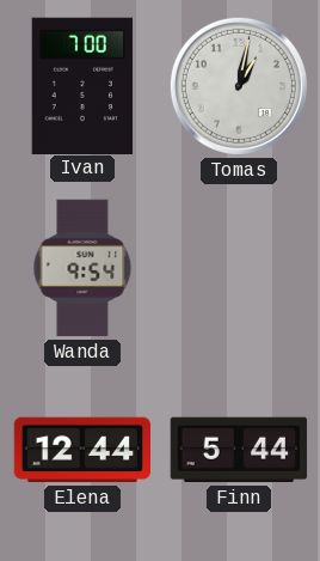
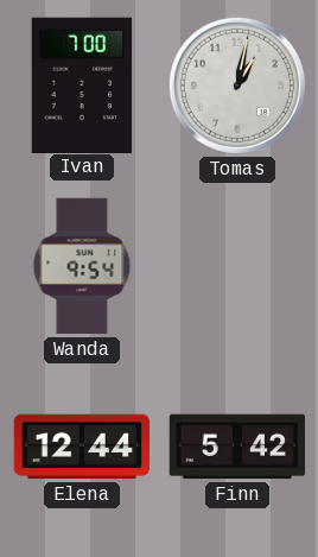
Finn: 5:44 -> 5:42
